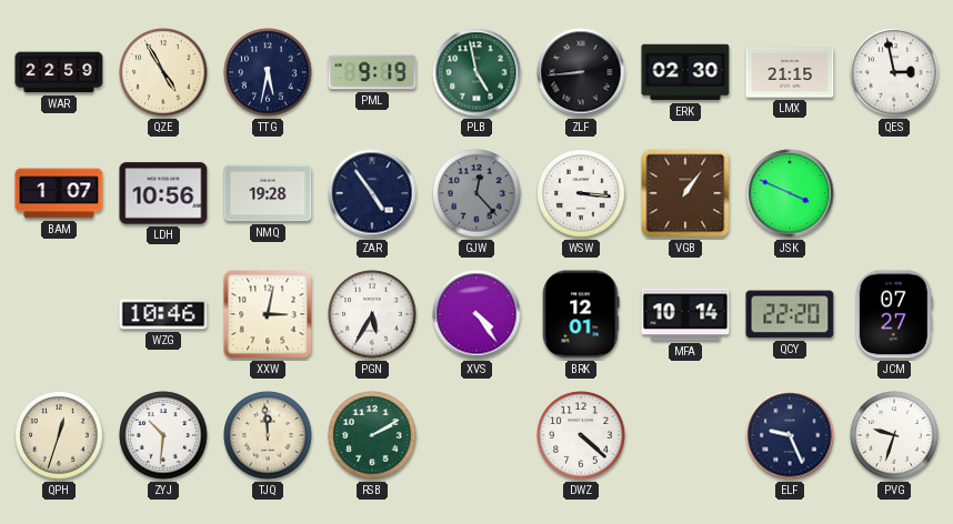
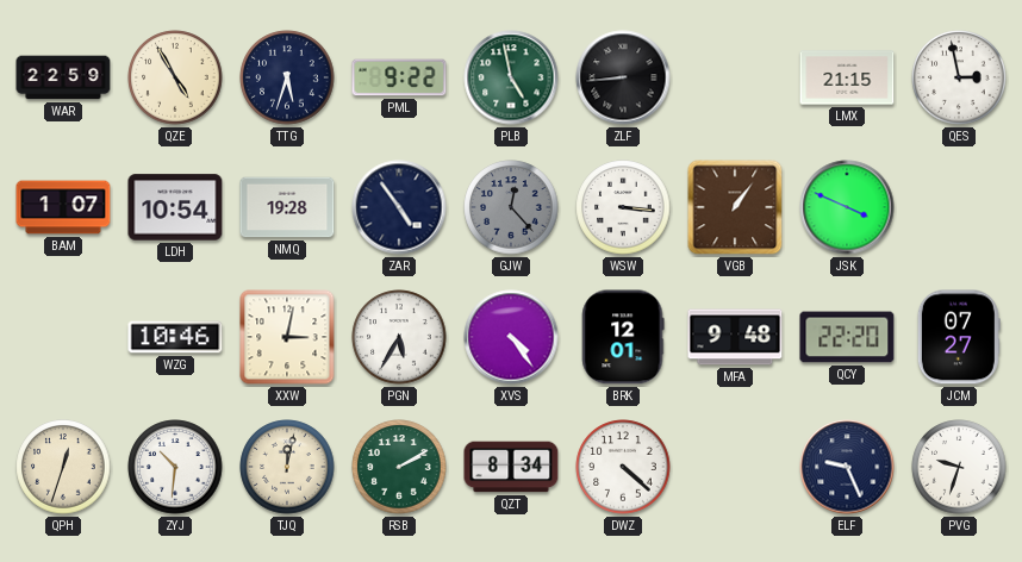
TTG: 5:32 -> 5:33
PML: 9:19 -> 9:22
ERK: 02:30 -> none
LDH: 10:56 -> 10:54
MFA: 10:14 -> 9:48
TJQ: 11:59 -> 12:02
QZT: none -> 8:34
